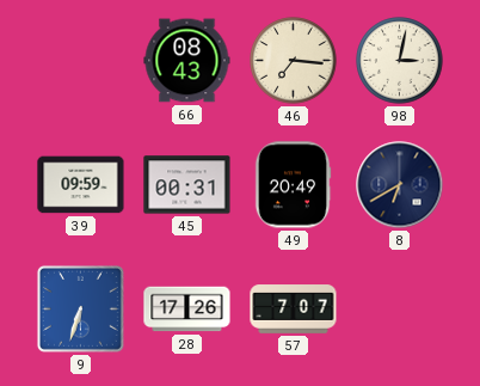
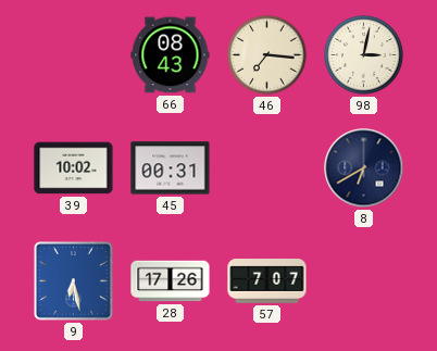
39: 09:59 -> 10:02
49: 20:49 -> none
9: 6:33 -> 6:28
